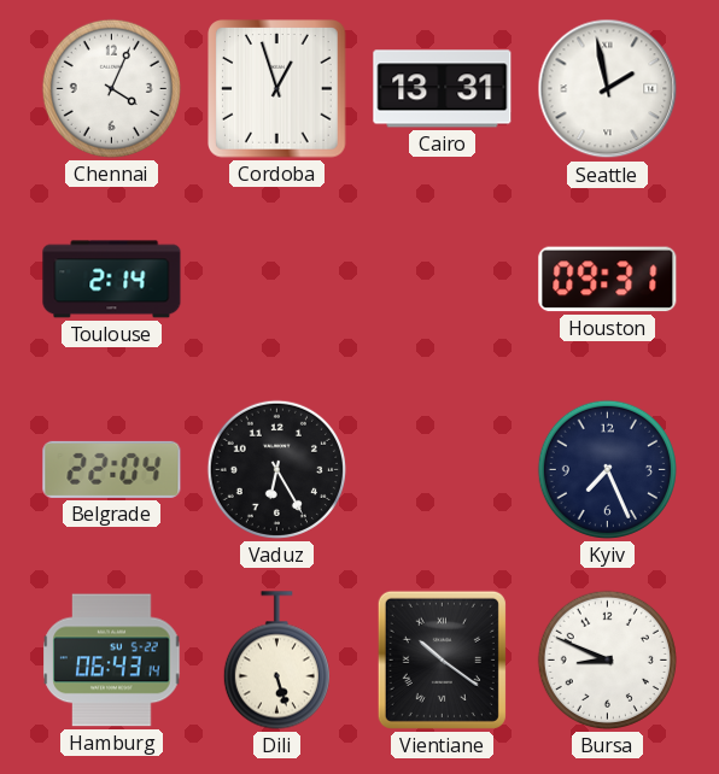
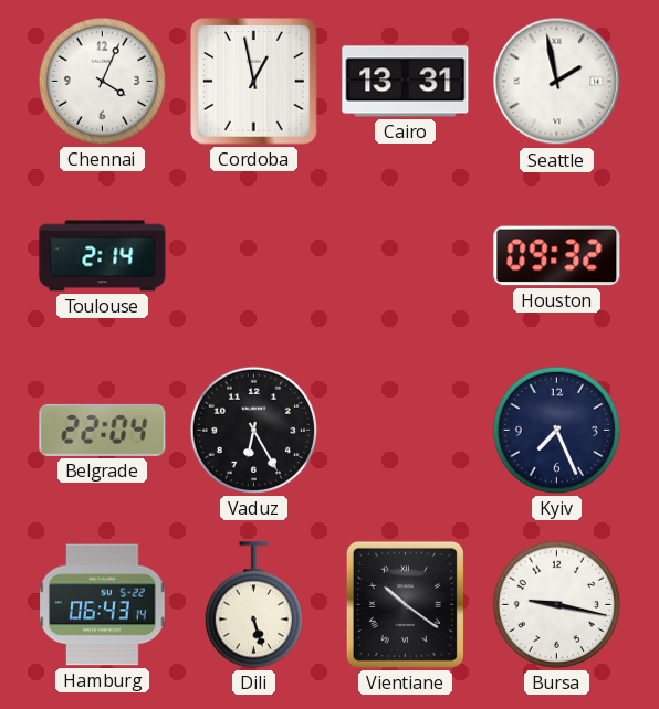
Cordoba: 12:57 -> 12:58
Houston: 09:31 -> 09:32
Bursa: 8:49 -> 9:17
